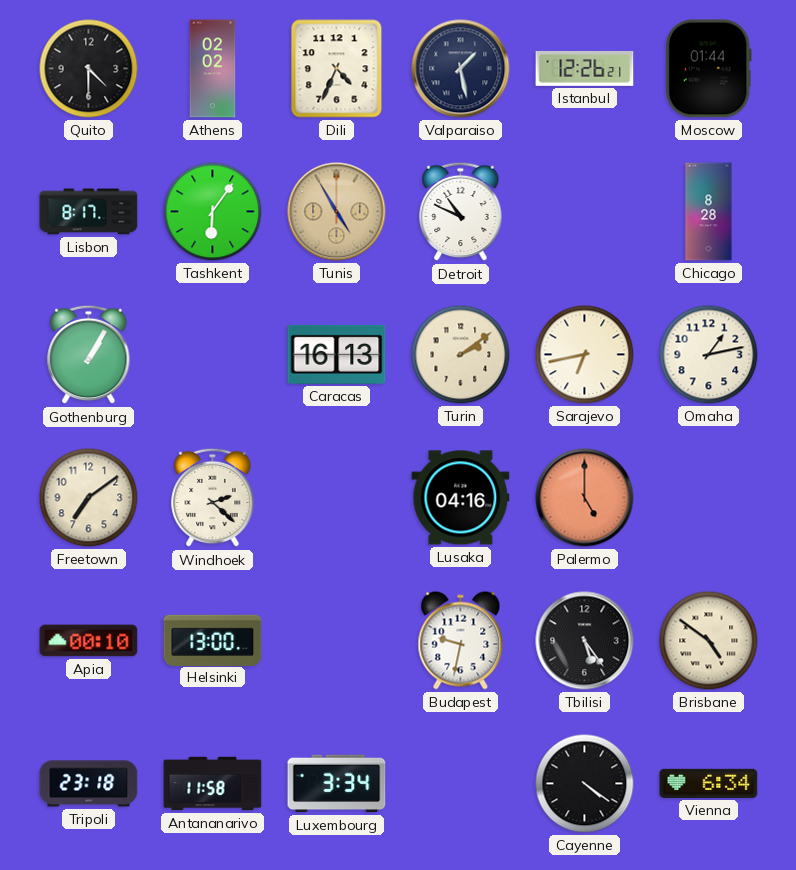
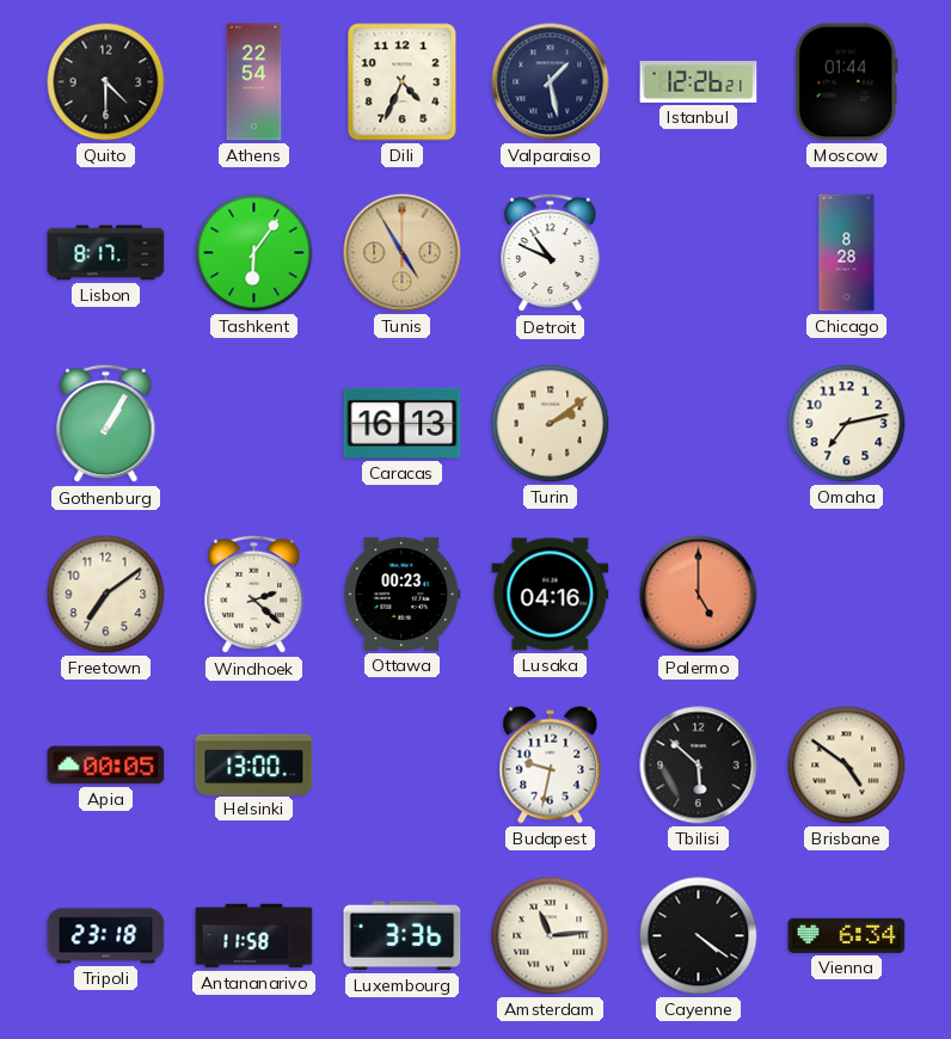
Athens: 02:02 -> 22:54
Sarajevo: 6:43 -> none
Omaha: 1:13 -> 7:13
Ottawa: none -> 00:23
Apia: 00:10 -> 00:05
Tbilisi: 5:24 -> 5:52
Luxembourg: 3:34 -> 3:36
Amsterdam: none -> 11:14
